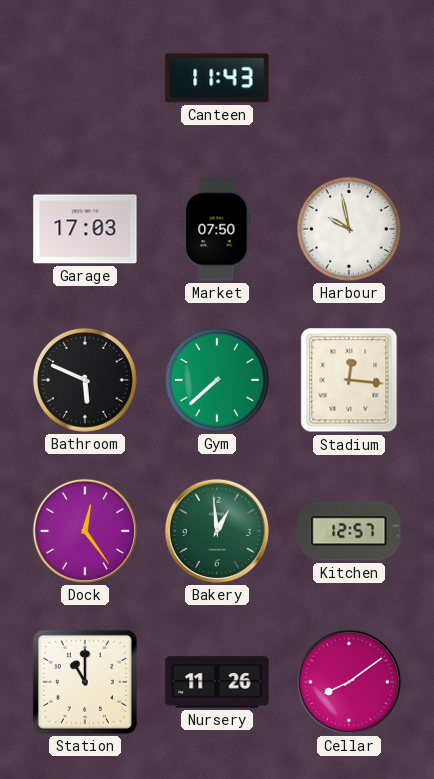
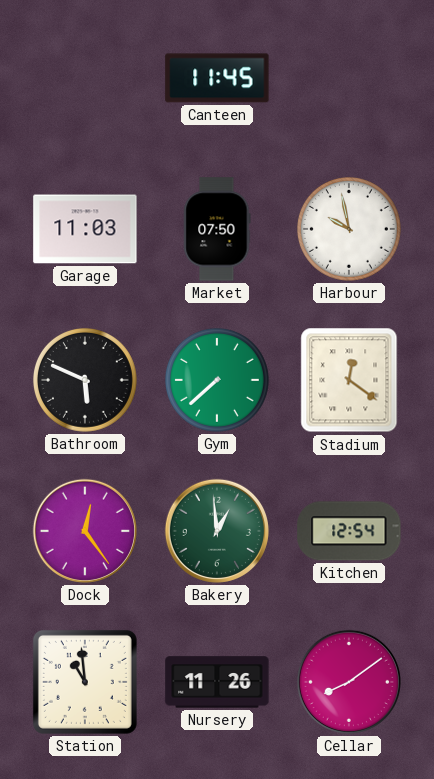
Canteen: 11:43 -> 11:45
Garage: 17:03 -> 11:03
Stadium: 12:16 -> 12:21
Kitchen: 12:57 -> 12:54
Station: 11:00 -> 10:59
